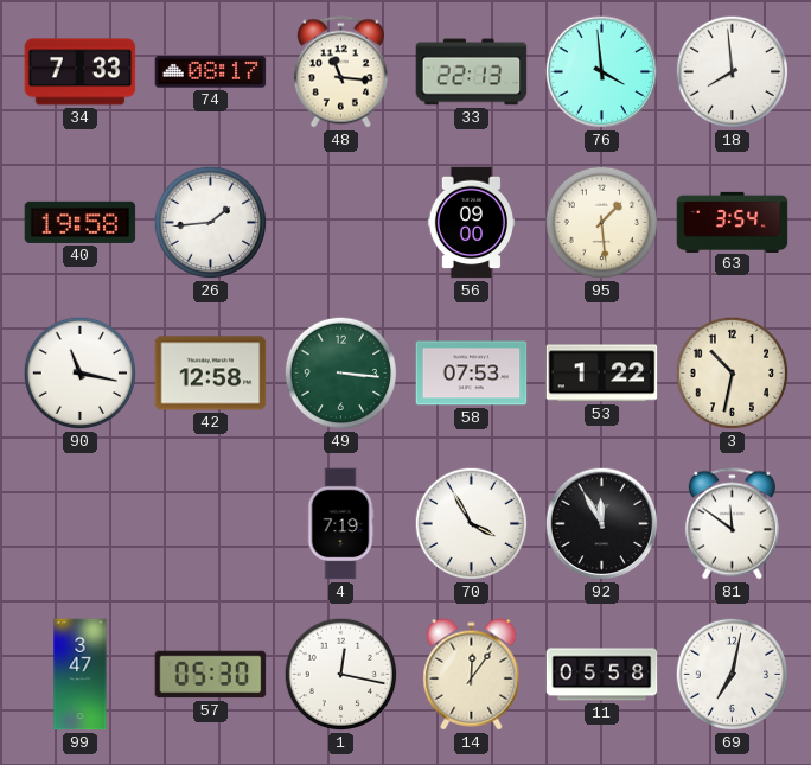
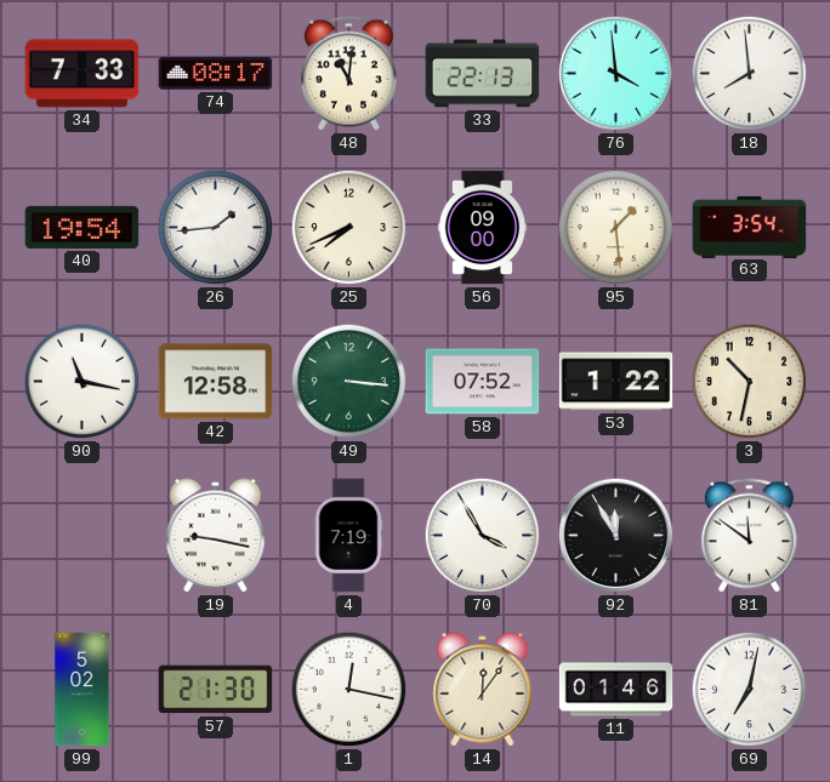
48: 11:16 -> 11:01
40: 19:58 -> 19:54
25: none -> 7:41
58: 07:53 -> 07:52
19: none -> 9:17
99: 3:47 -> 5:02
57: 05:30 -> 21:30
11: 05:58 -> 01:46
